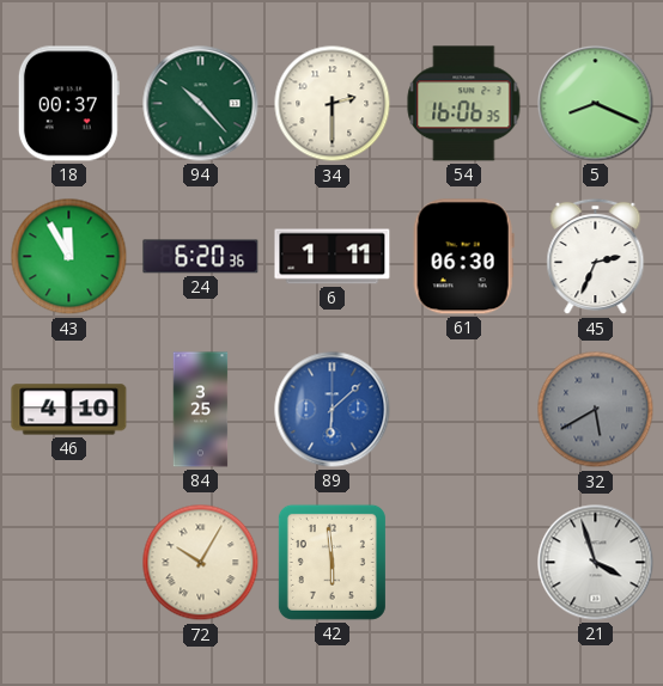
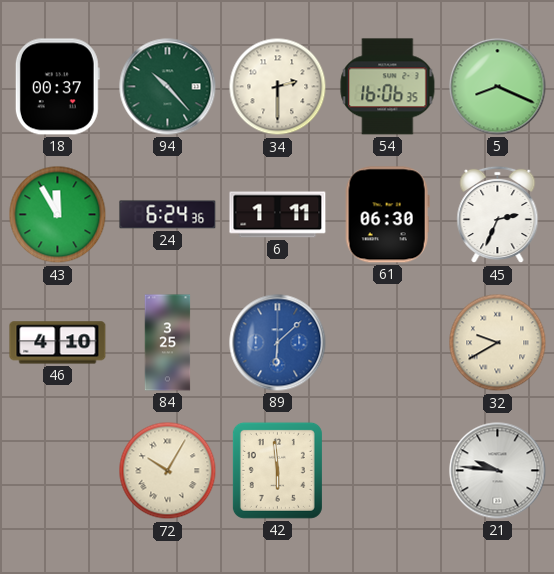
24: 6:20 -> 6:24
32: 5:40 -> 9:40
32 dial: grey -> cream
21: 3:57 -> 9:46
